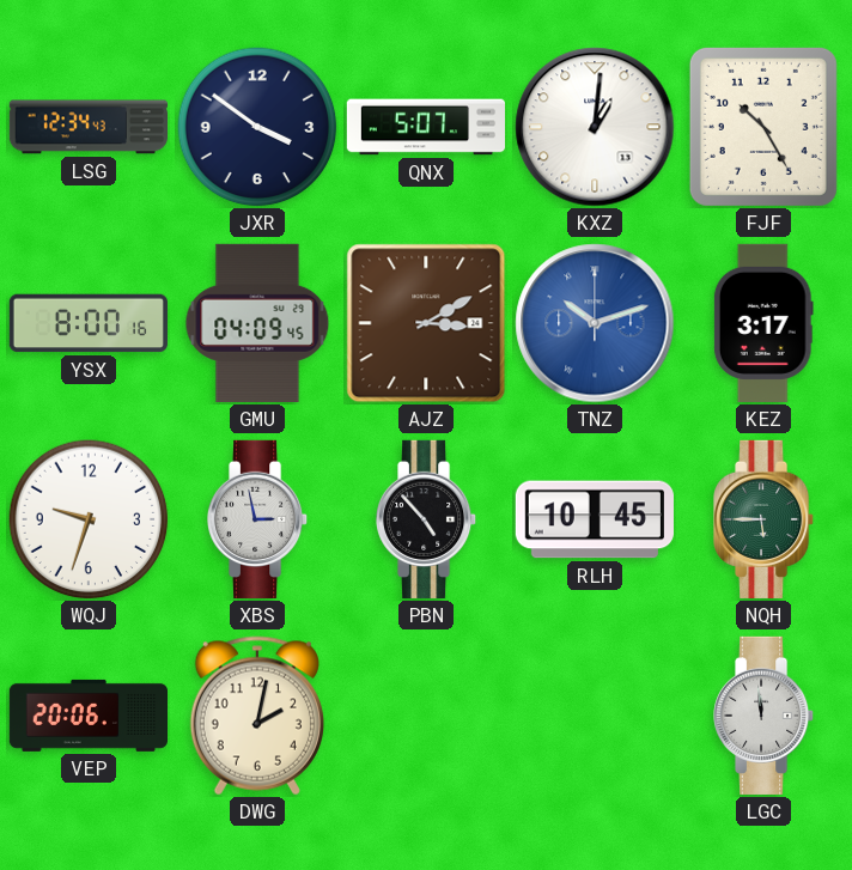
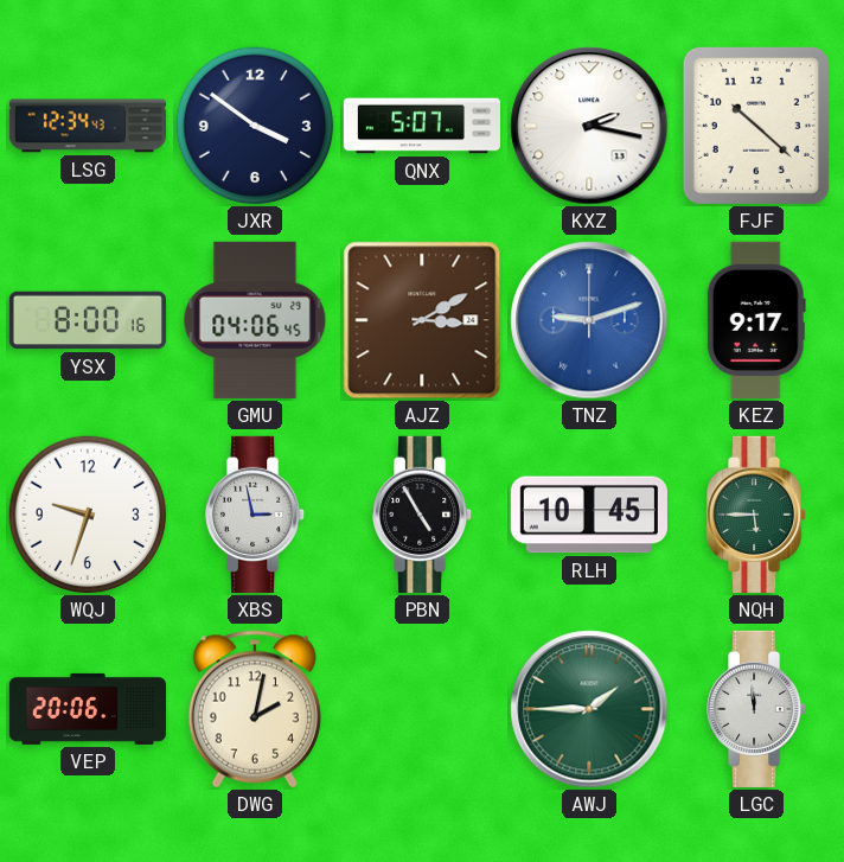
KXZ: 1:01 -> 2:17
FJF: 10:25 -> 10:22
GMU: 04:09 -> 04:06
TNZ: 10:12 -> 9:12
KEZ: 3:17 -> 9:17
PBN: 4:53 -> 4:55
AWJ: none -> 1:45
